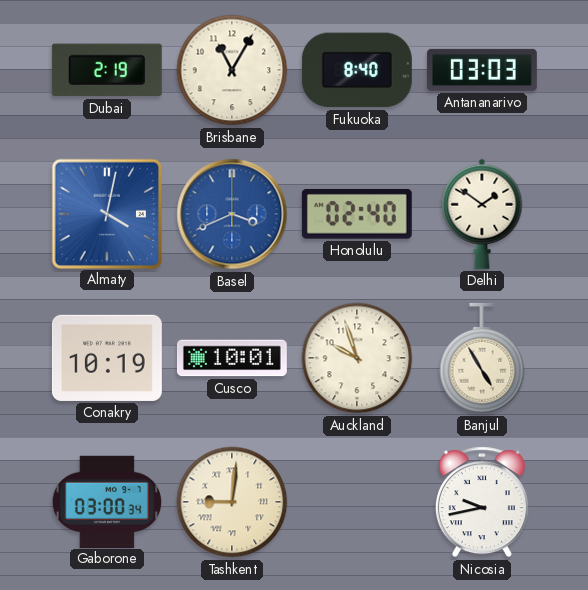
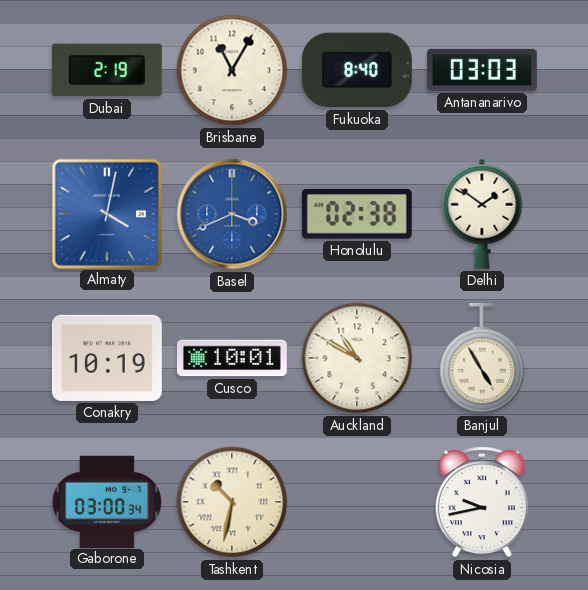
Honolulu: 02:40 -> 02:38
Auckland: 9:57 -> 10:50
Tashkent: 9:01 -> 10:32
